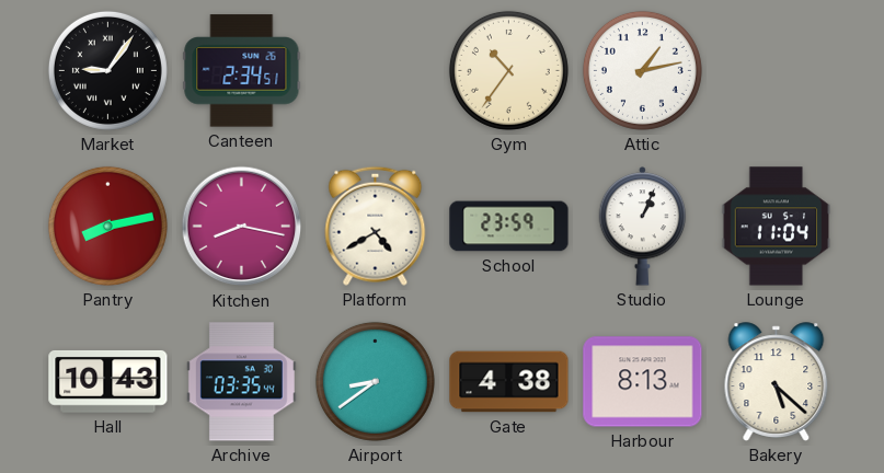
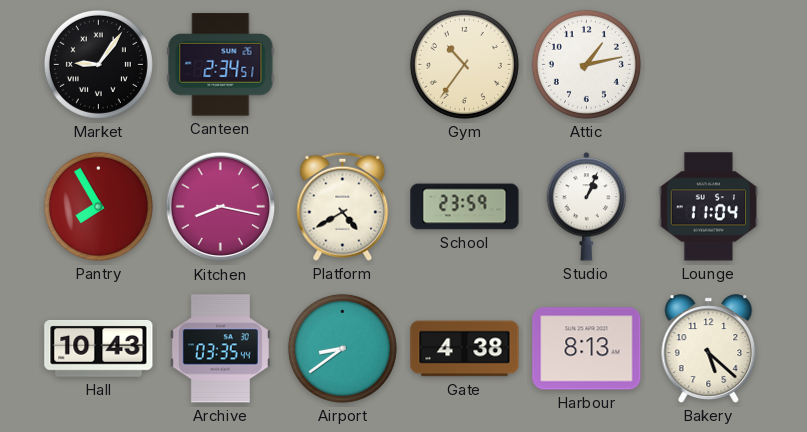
Pantry: 8:13 -> 7:55
